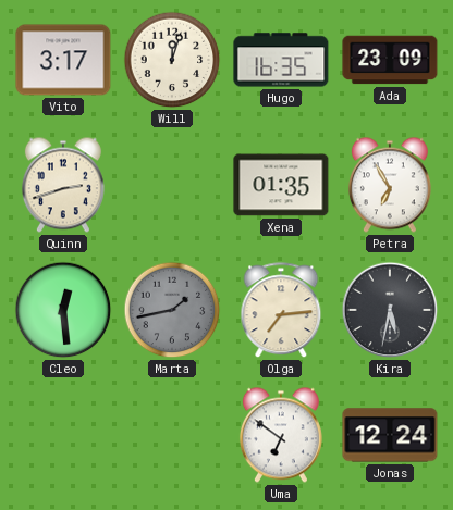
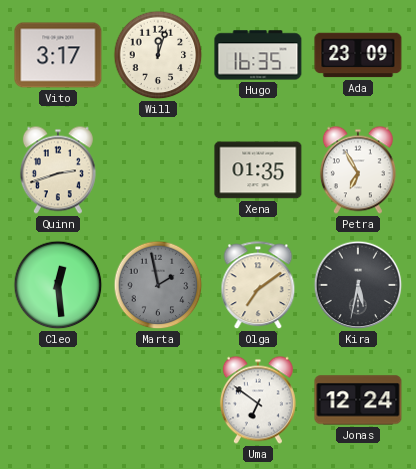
Marta: 1:43 -> 1:58
Olga: 7:14 -> 7:09
